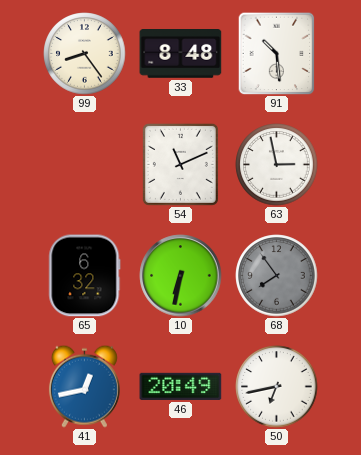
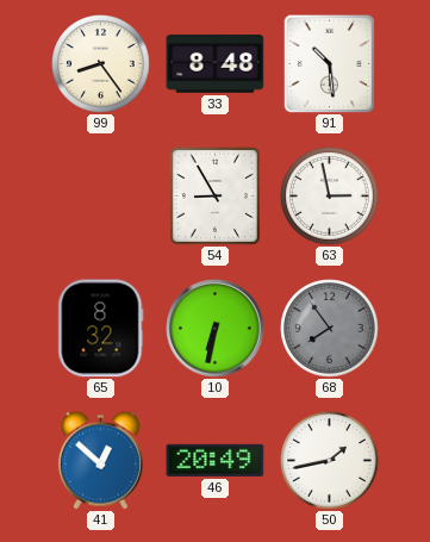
54: 11:11 -> 8:55
65: 6:32 -> 8:32
41: 12:43 -> 12:52
50: 6:43 -> 1:43
